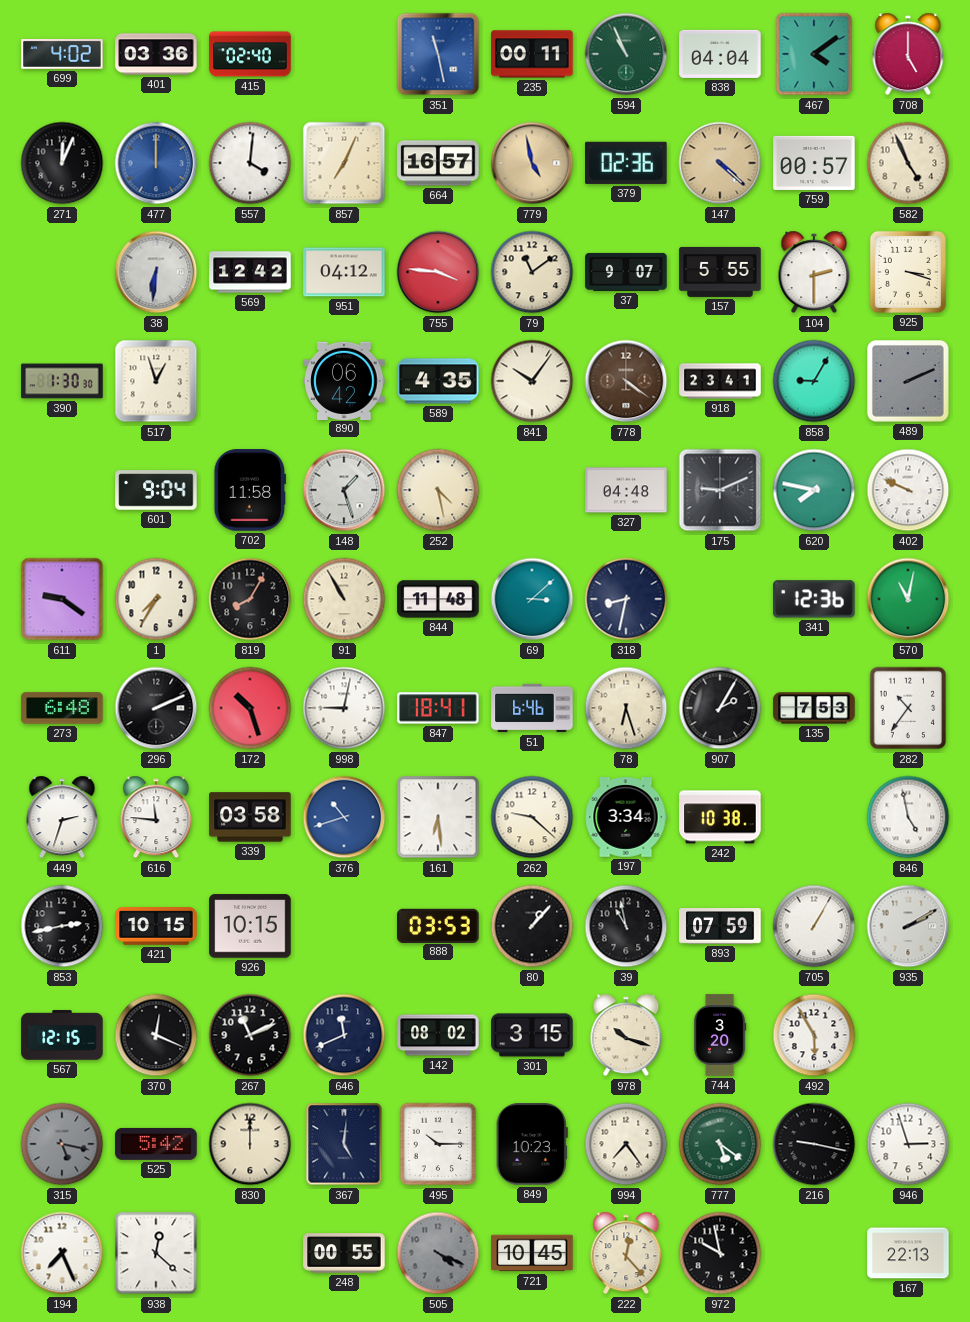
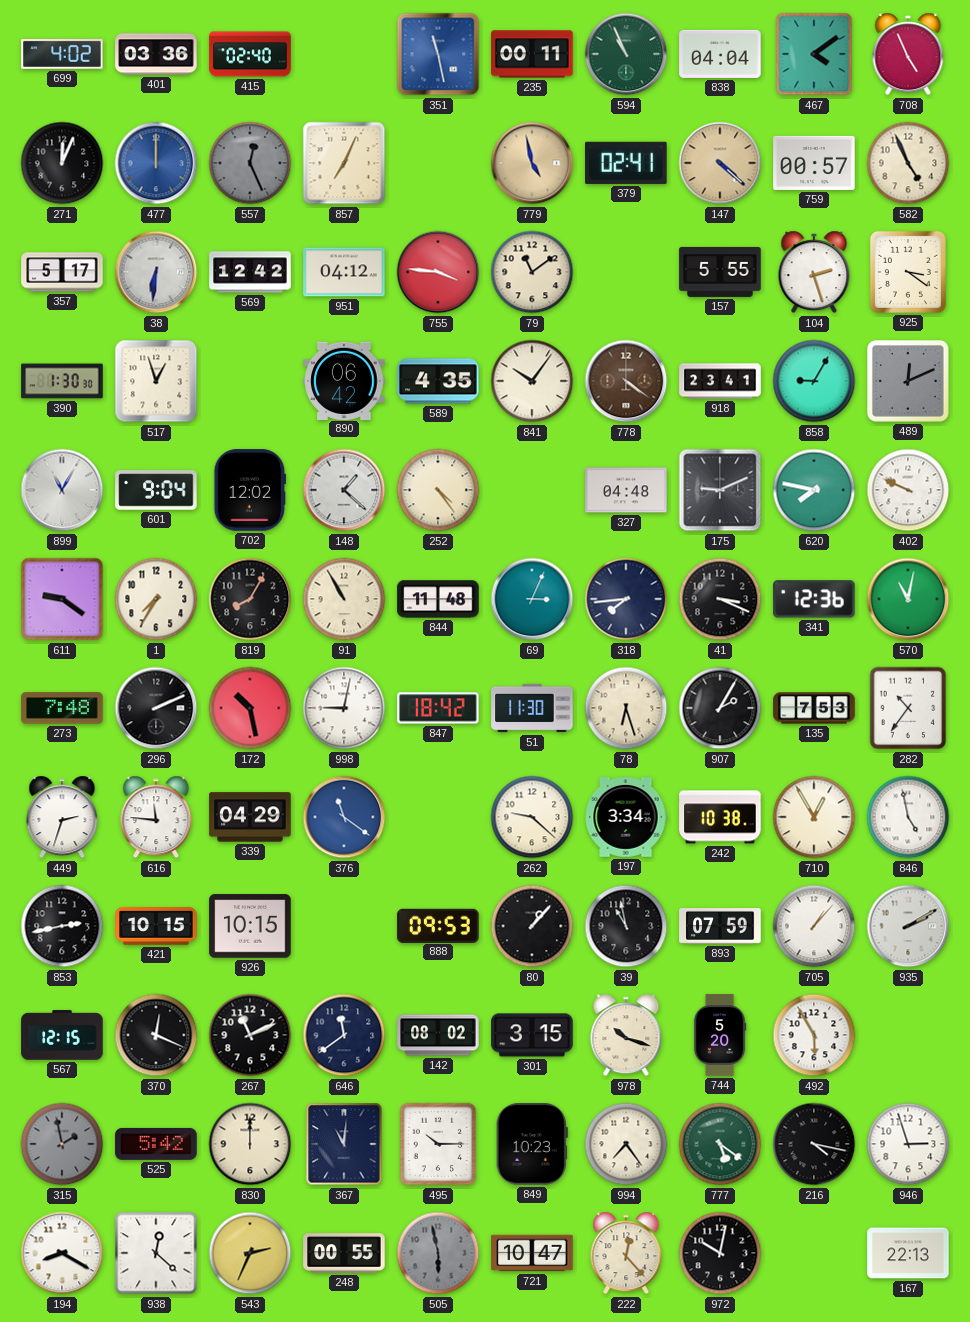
708: 5:00 -> 4:56
557: 4:01 -> 12:26
557 dial: white -> grey
664: 16:57 -> none
379: 02:36 -> 02:41
357: none -> 5:17
37: 9:07 -> none
104: 2:30 -> 2:27
925: 3:18 -> 3:21
489: 2:11 -> 12:11
899: none -> 11:05
702: 11:58 -> 12:02
148: 1:27 -> 1:22
252: 4:28 -> 4:24
69: 3:08 -> 3:04
318: 8:32 -> 7:44
41: none -> 3:19
273: 6:48 -> 7:48
172: 10:27 -> 10:28
847: 18:41 -> 18:42
51: 6:46 -> 11:30
339: 03:58 -> 04:29
376: 10:42 -> 11:21
161: 6:29 -> none
710: none -> 12:55
888: 03:53 -> 09:53
705: 1:05 -> 1:07
646: 11:41 -> 11:39
744: 3:20 -> 5:20
315: 5:17 -> 1:58
367: 5:01 -> 11:01
216: 9:17 -> 4:17
194: 7:26 -> 8:20
543: none -> 2:34
505: 4:19 -> 5:58
721: 10:45 -> 10:47
972: 9:58 -> 10:02
